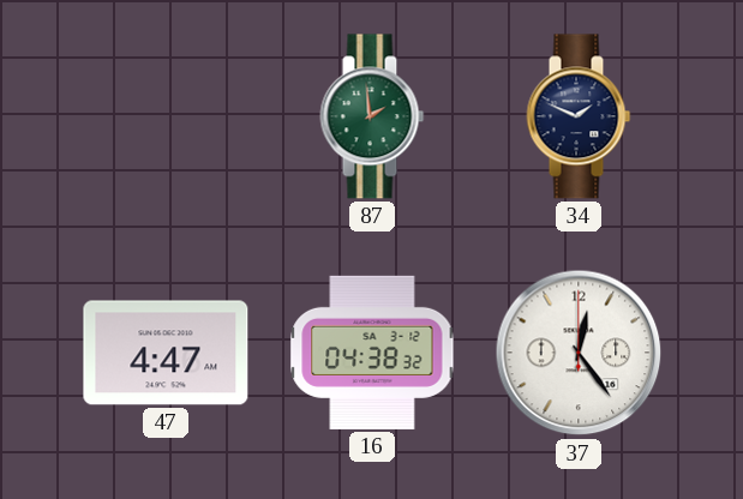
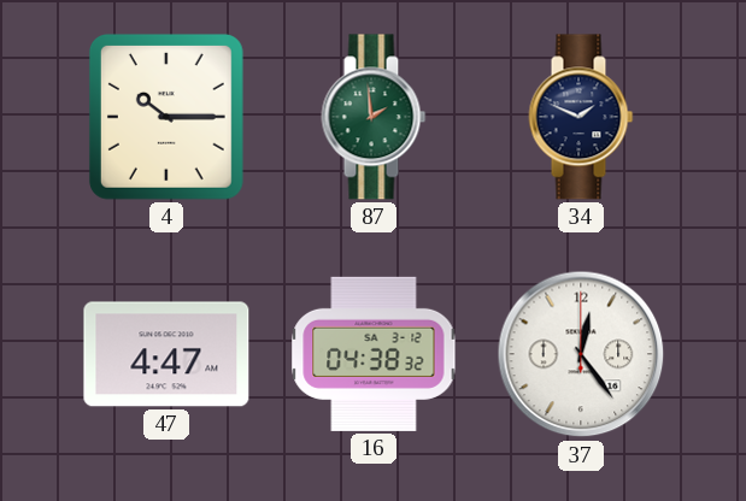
4: none -> 10:15
